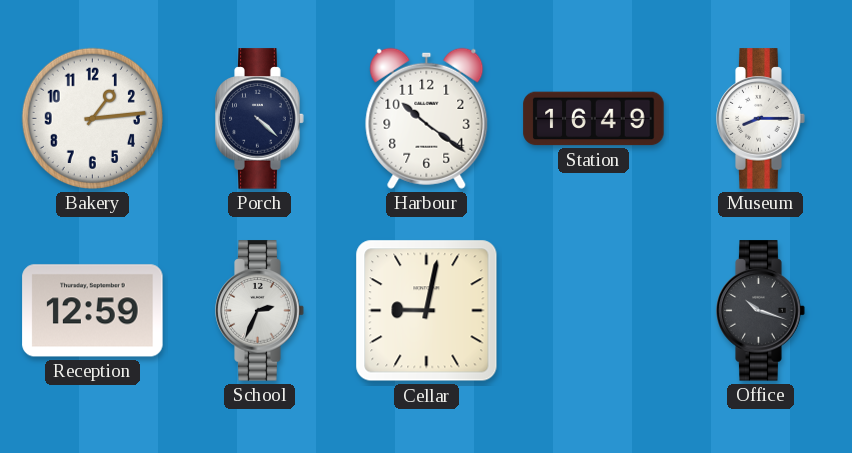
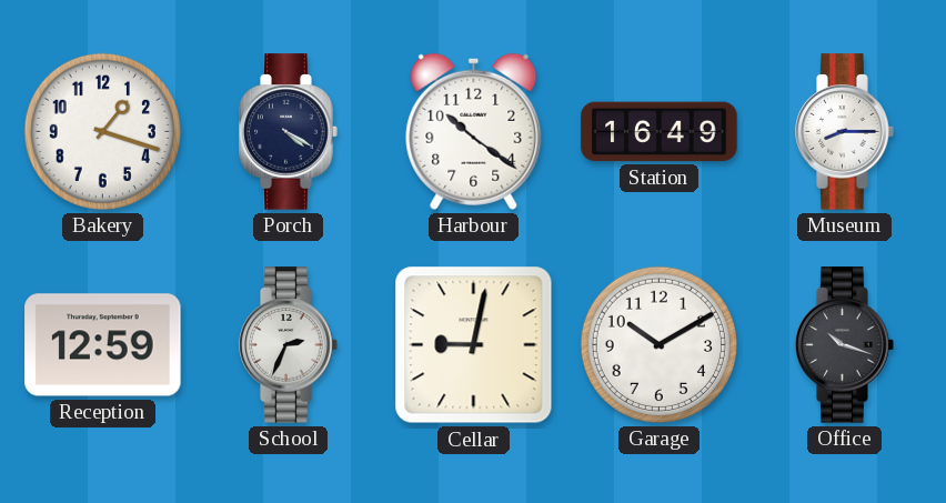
Bakery: 1:14 -> 1:18
Porch: 4:22 -> 4:20
Garage: none -> 10:10
